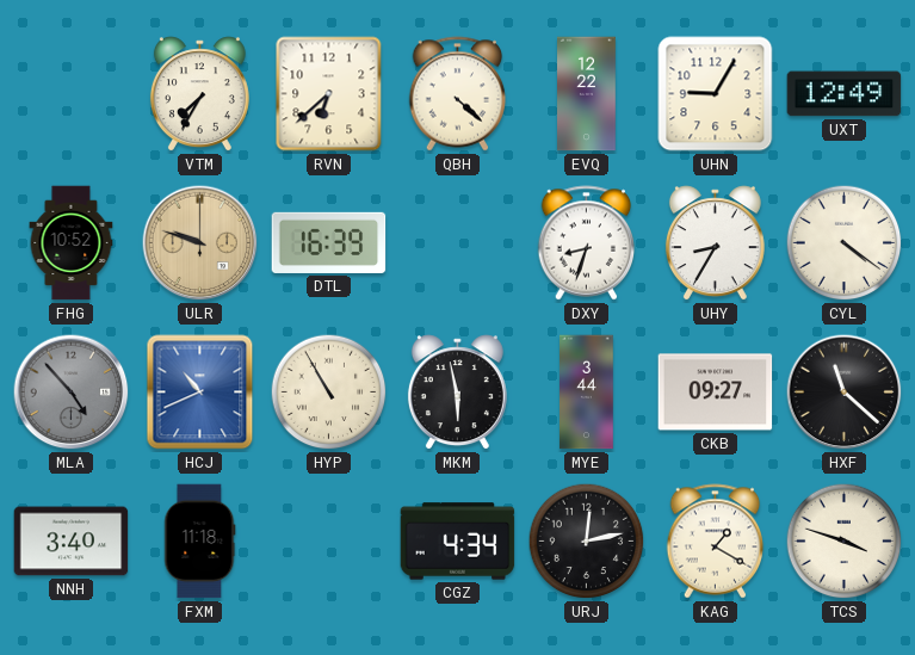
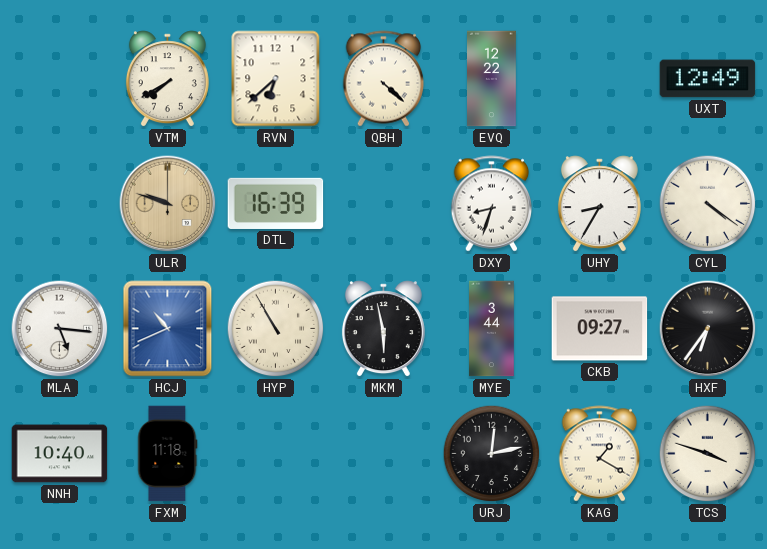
VTM: 7:35 -> 7:40
UHN: 9:05 -> none
FHG: 10:52 -> none
MLA: 4:53 -> 5:16
MLA dial: grey -> white
HXF: 11:22 -> 6:36
NNH: 3:40 -> 10:40
CGZ: 4:34 -> none
